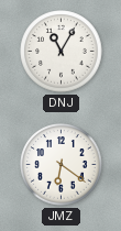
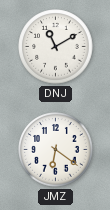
DNJ: 11:05 -> 11:10
